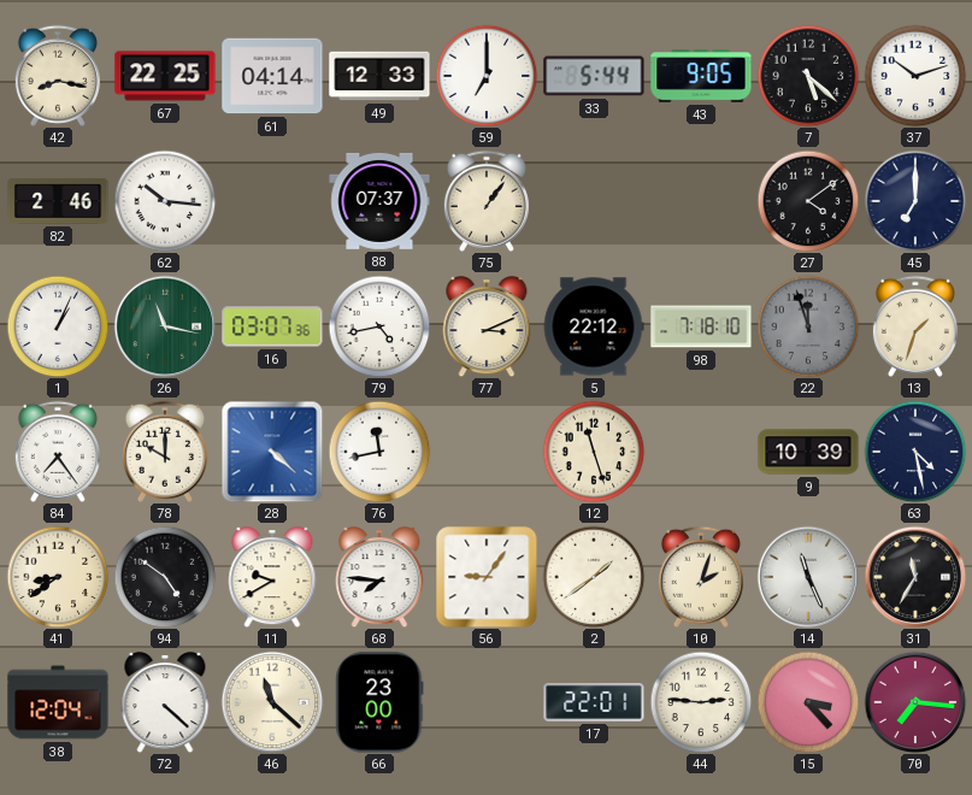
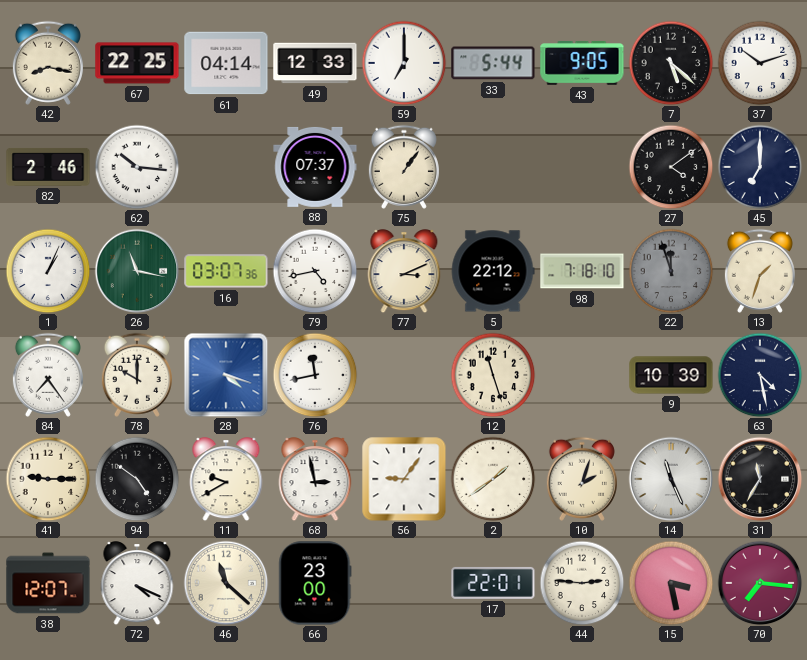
28: 4:22 -> 4:18
41: 8:39 -> 9:15
68: 7:46 -> 2:58
38: 12:04 -> 12:07
72: 4:22 -> 4:19
15: 3:23 -> 3:28
